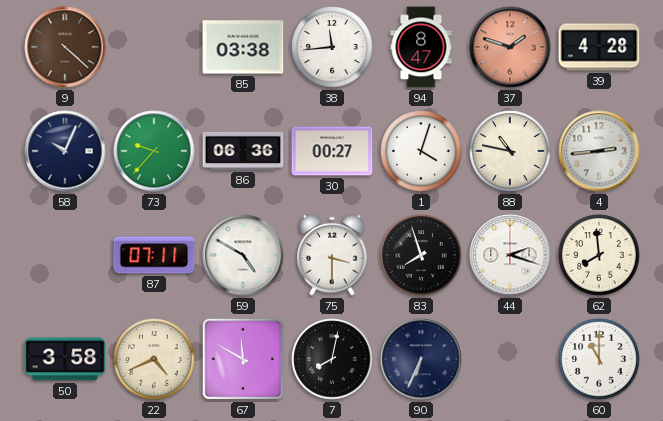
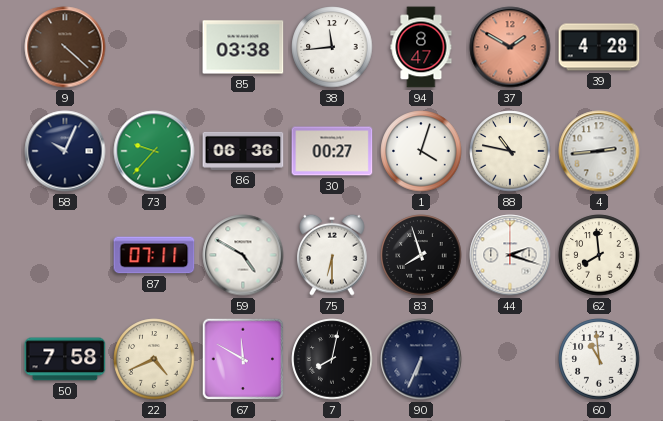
37: 1:48 -> 1:50
75: 3:30 -> 6:30
50: 3:58 -> 7:58
60: 11:00 -> 10:59
